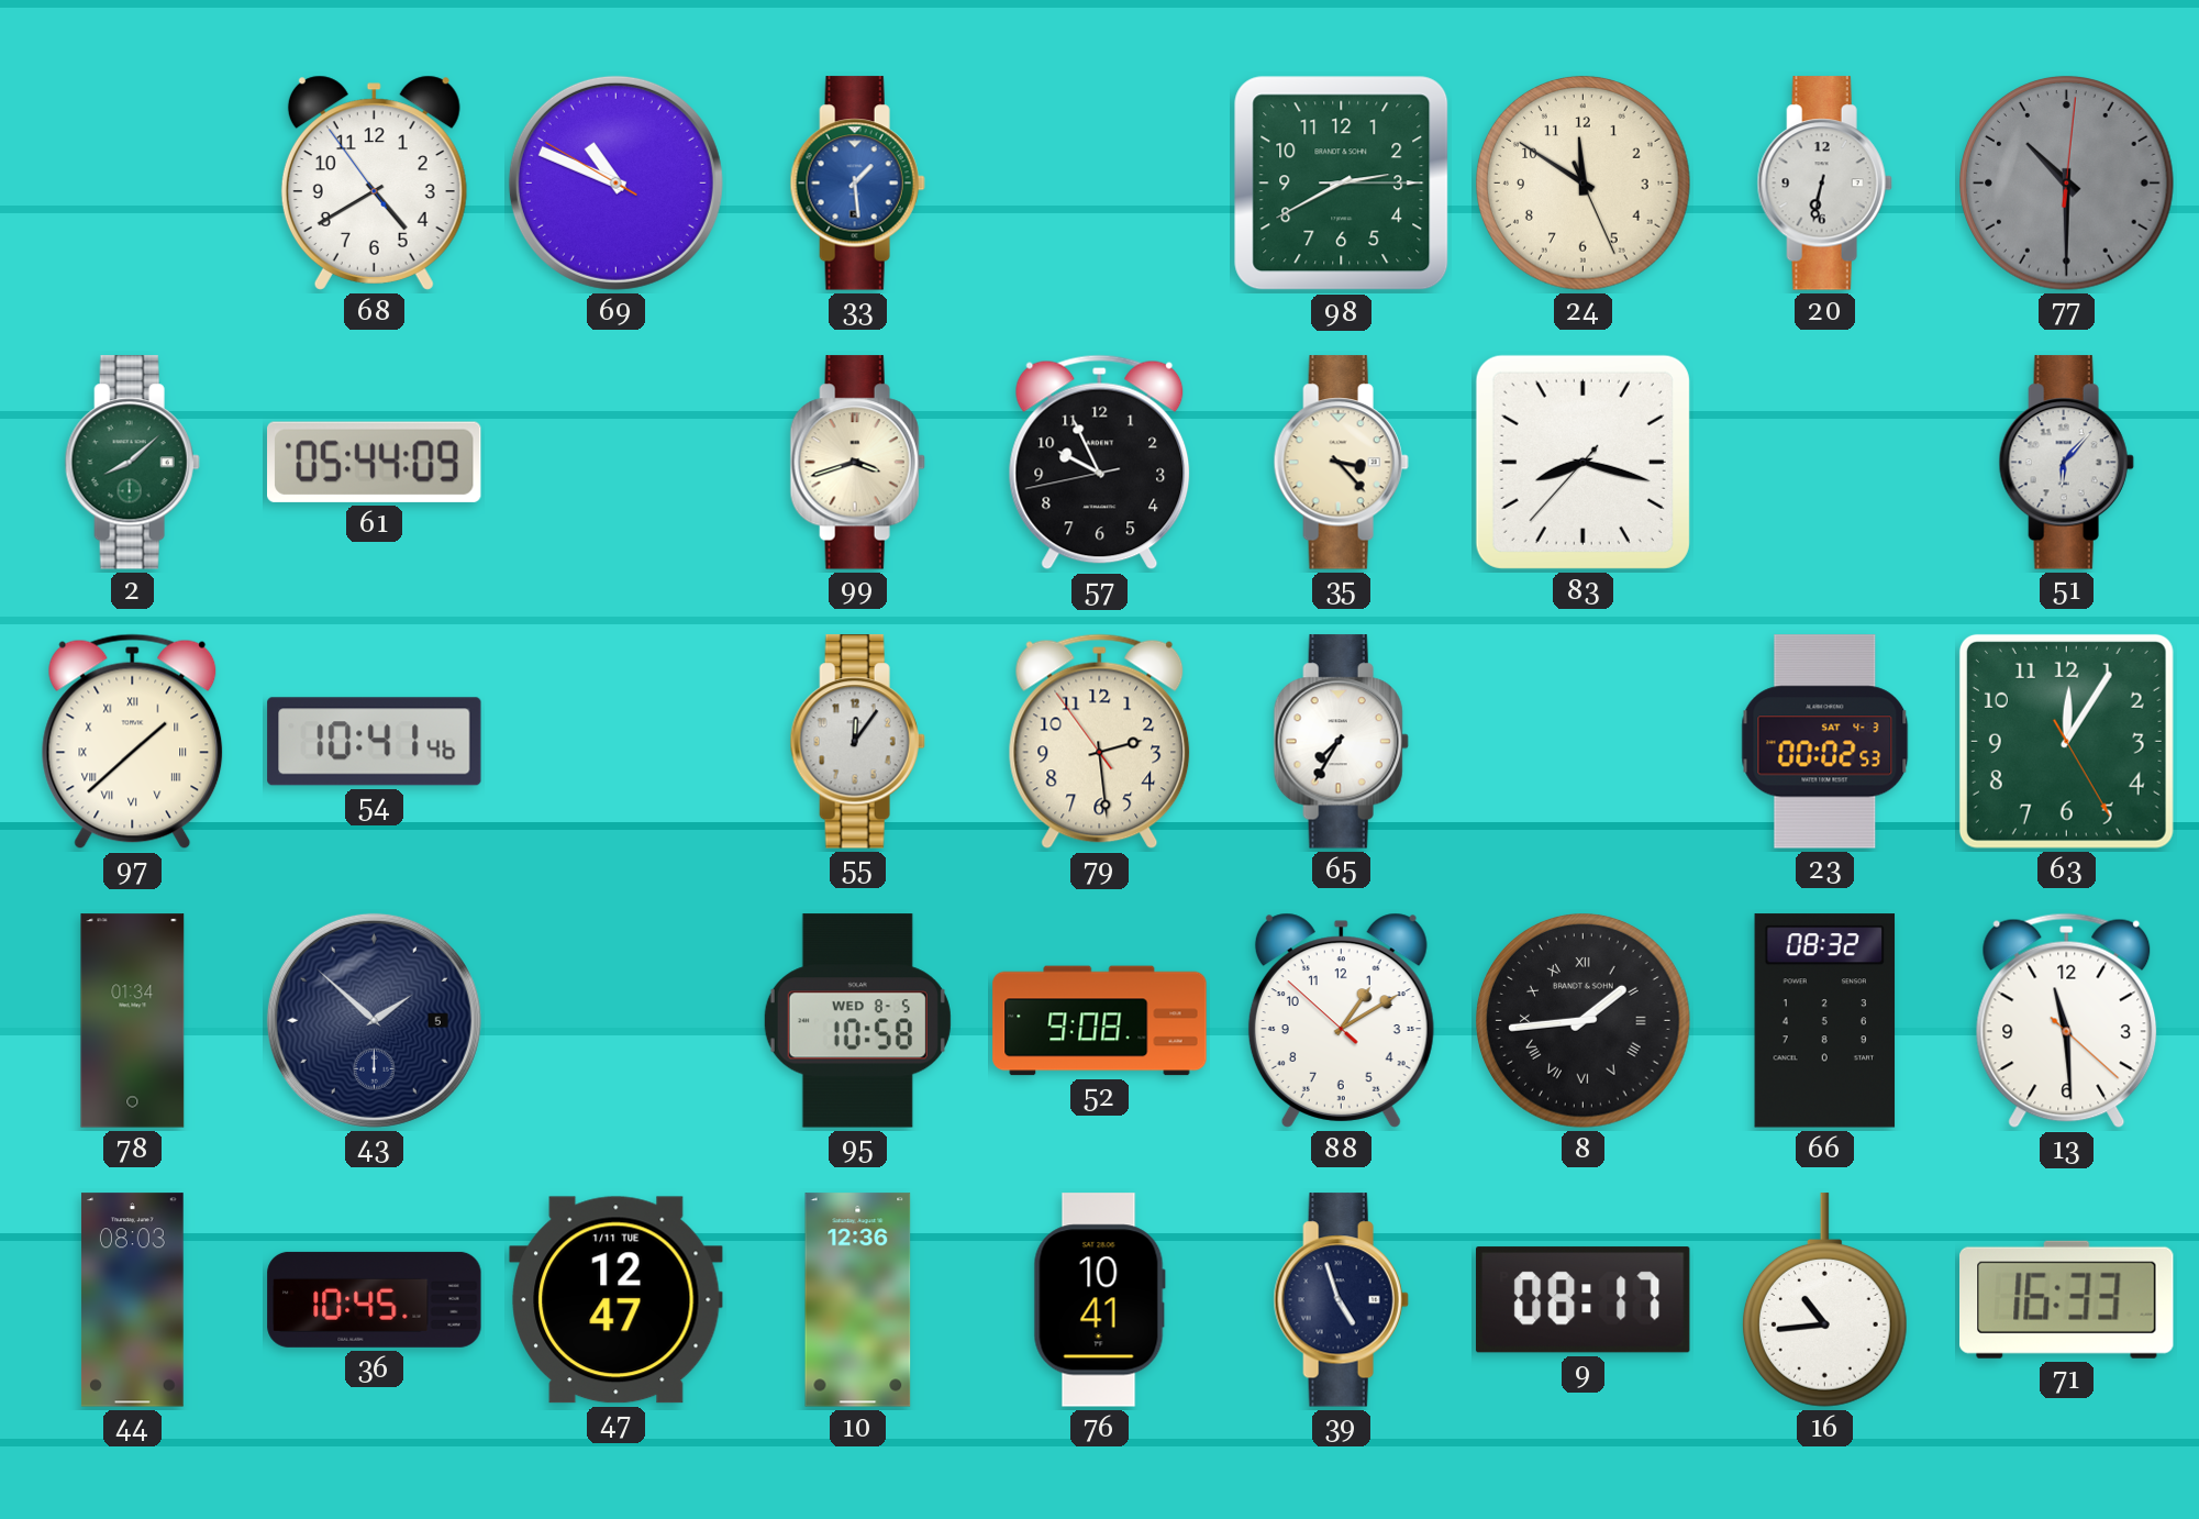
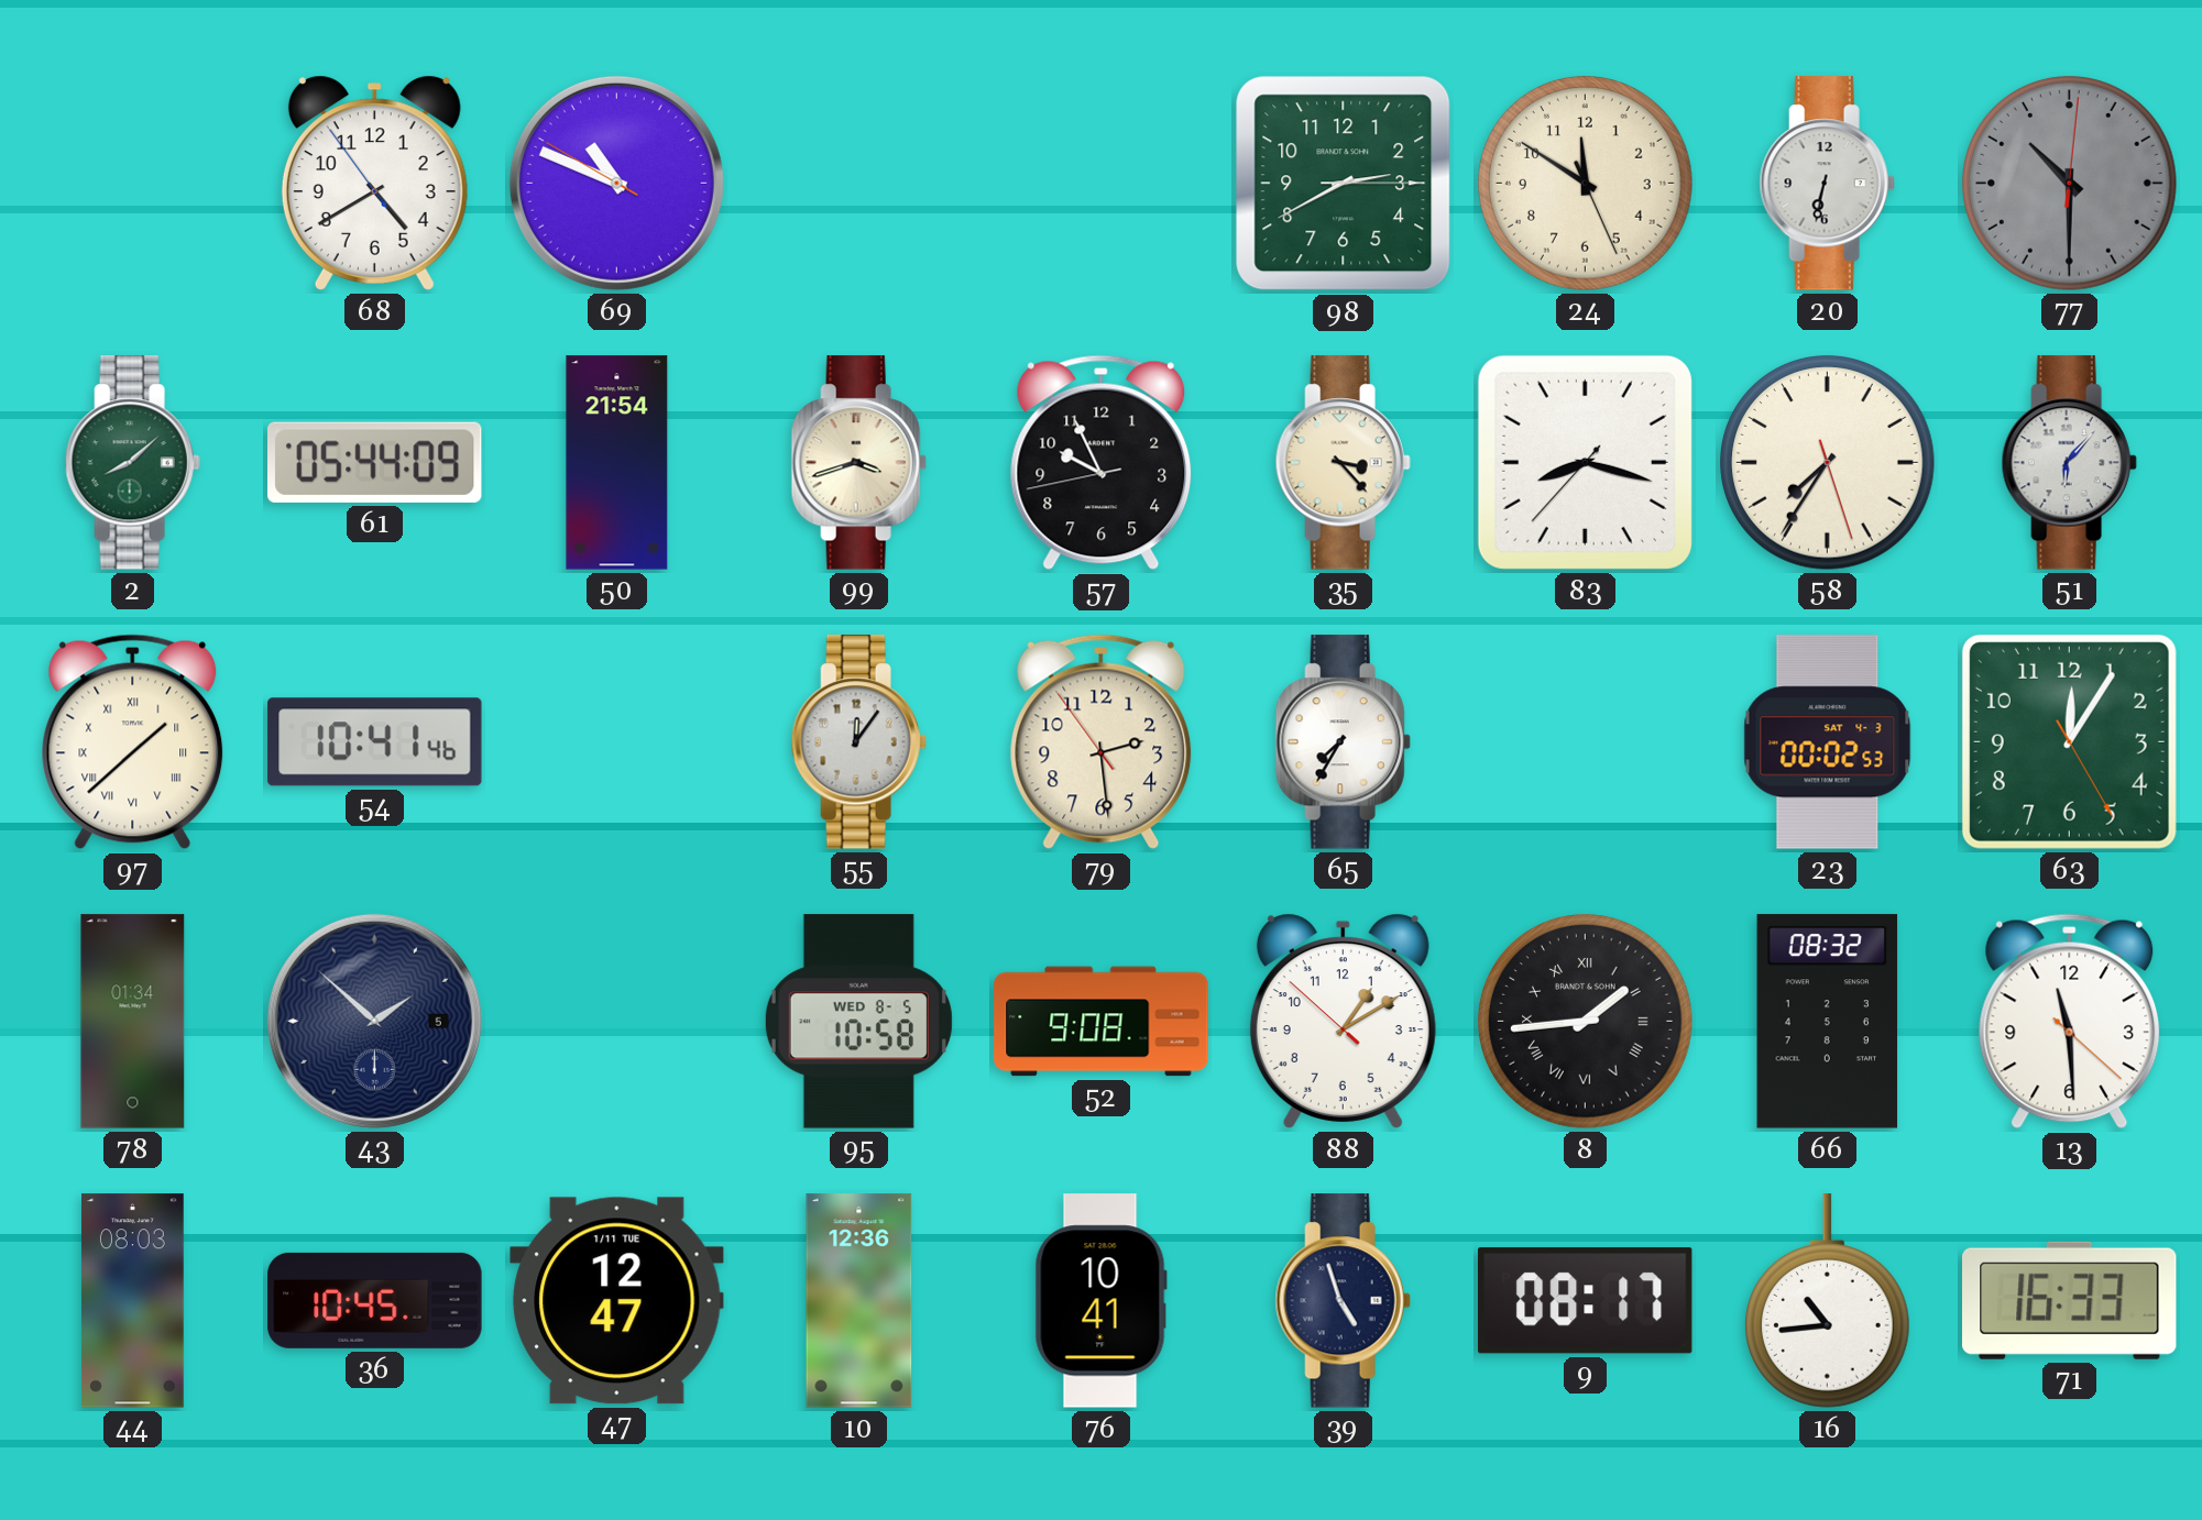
33: 1:29 -> none
50: none -> 21:54
58: none -> 7:35
